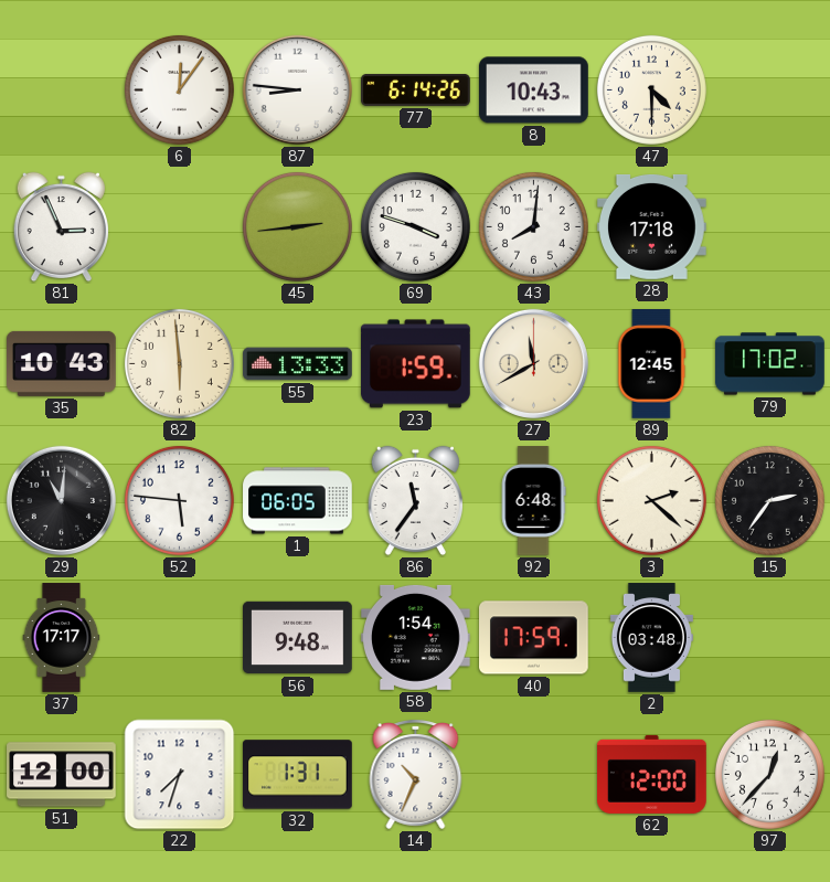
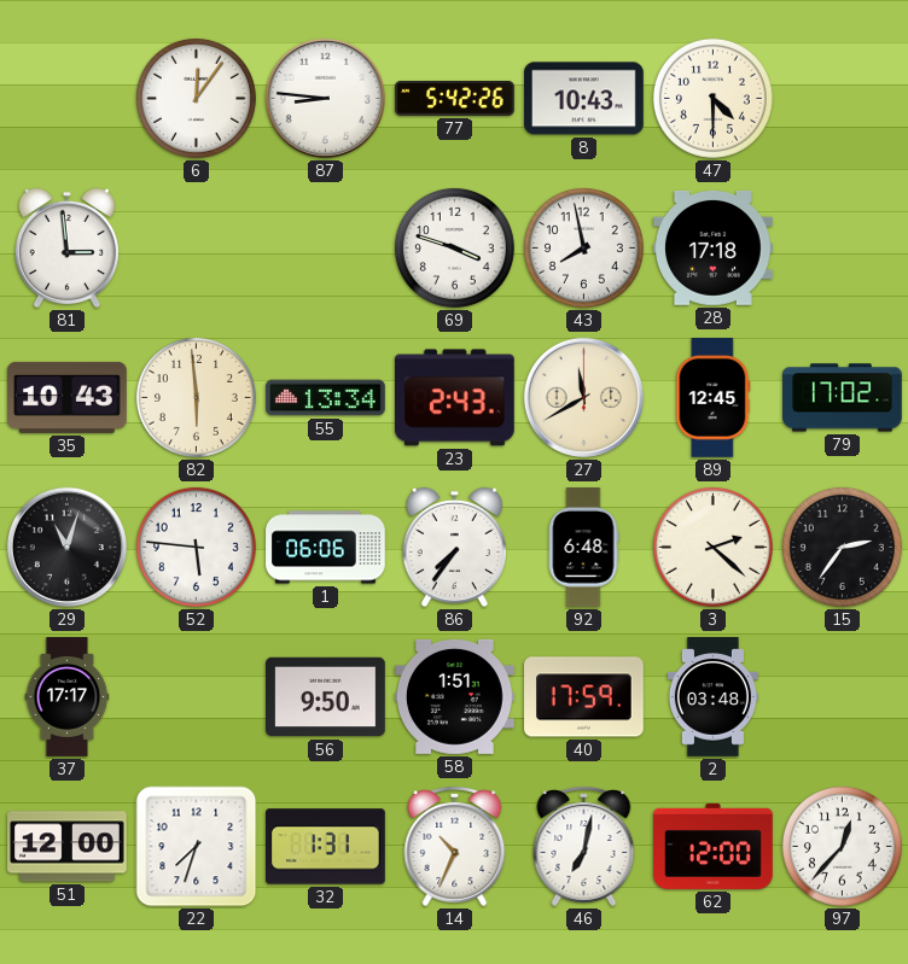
77: 6:14 -> 5:42
81: 2:56 -> 2:59
45: 2:44 -> none
43: 8:01 -> 7:58
55: 13:33 -> 13:34
23: 1:59 -> 2:43
29: 11:01 -> 11:03
1: 06:05 -> 06:06
86: 11:36 -> 7:36
56: 9:48 -> 9:50
58: 1:54 -> 1:51
46: none -> 7:02
